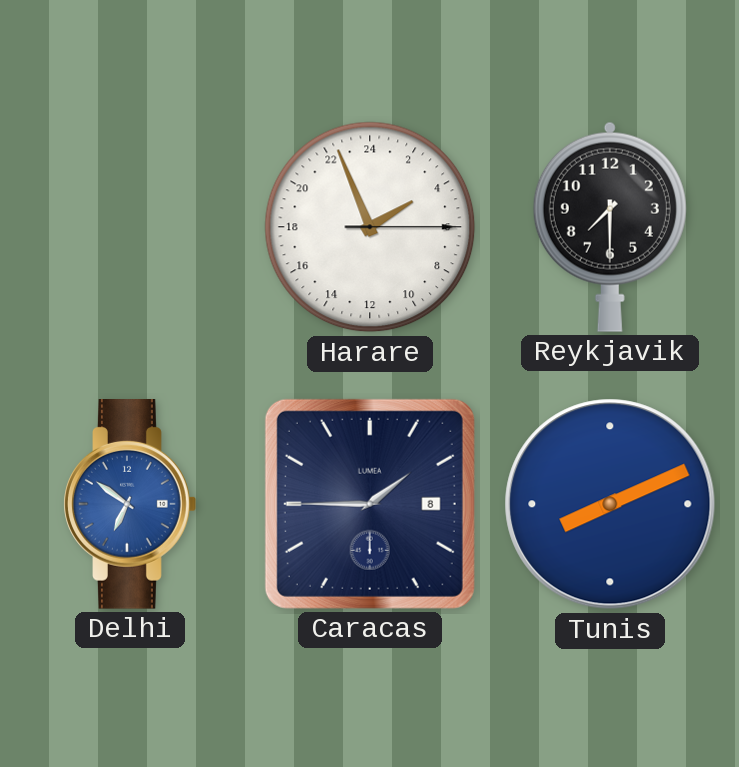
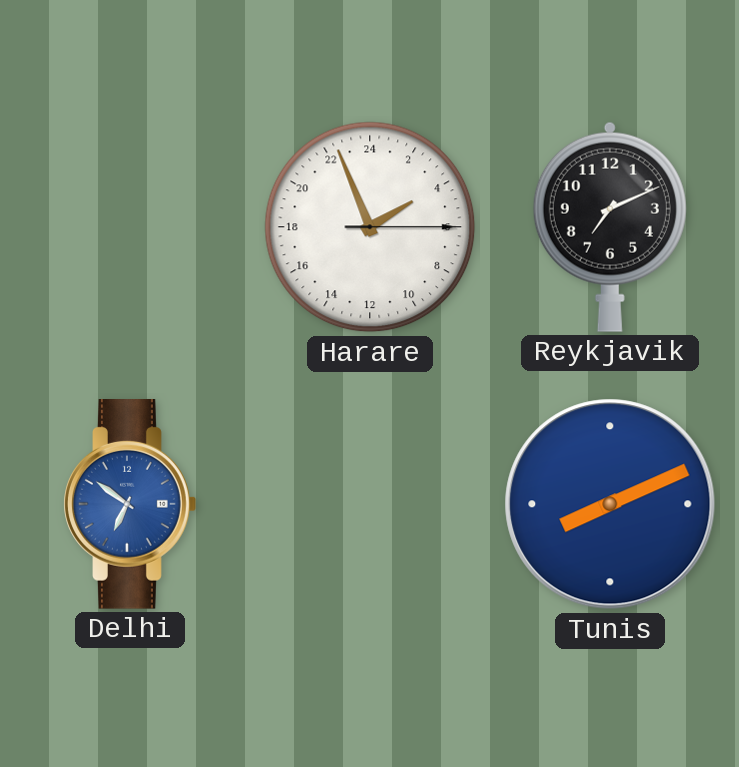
Reykjavik: 7:30 -> 7:11
Caracas: 1:45 -> none
